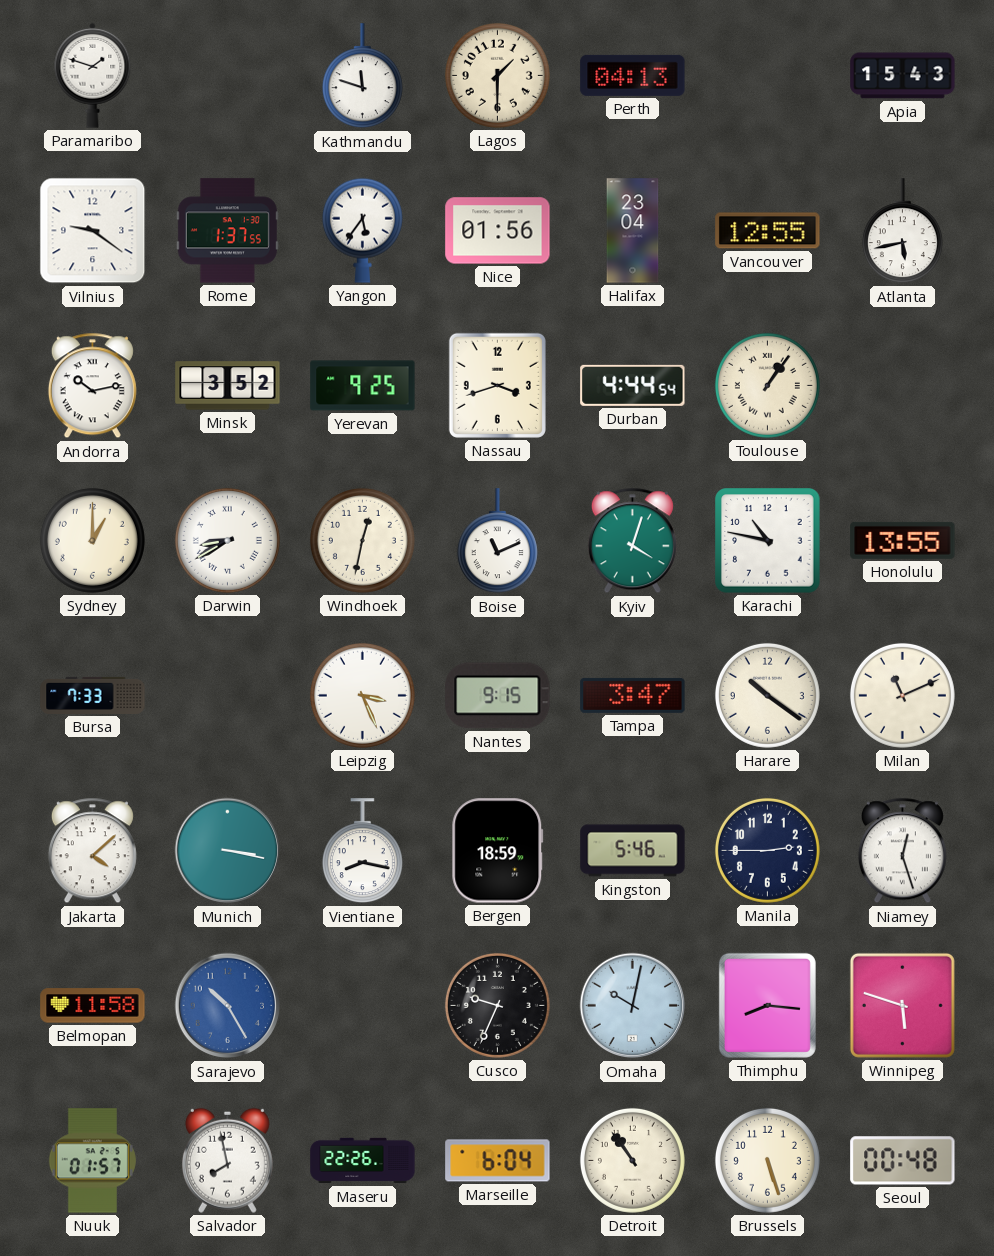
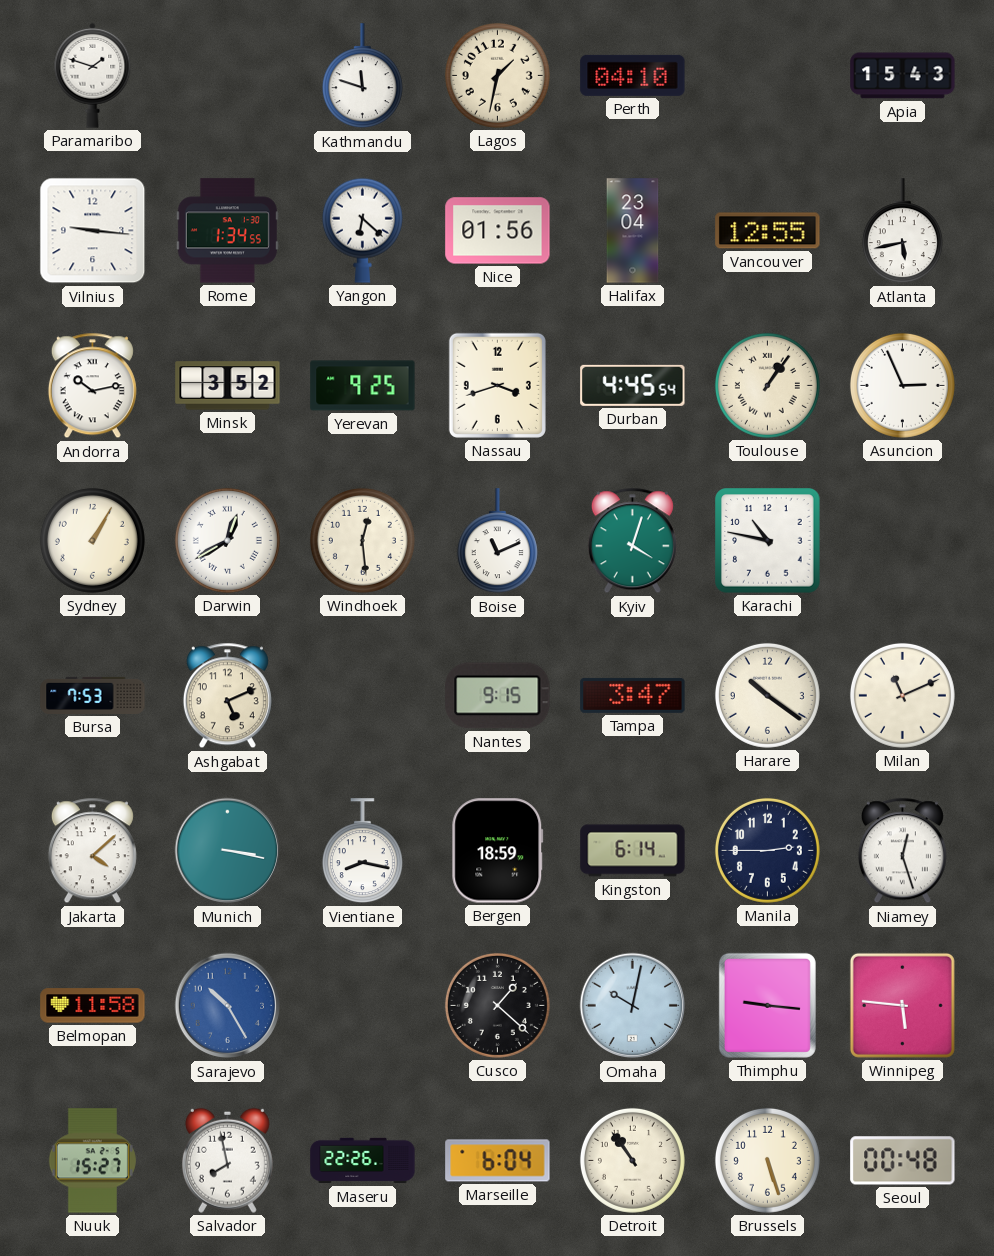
Lagos: 1:30 -> 1:32
Perth: 04:13 -> 04:10
Vilnius: 9:21 -> 9:16
Rome: 1:37 -> 1:34
Yangon: 5:36 -> 6:22
Durban: 4:44 -> 4:45
Asuncion: none -> 2:56
Sydney: 1:00 -> 1:05
Darwin: 8:40 -> 12:40
Windhoek: 12:32 -> 12:29
Honolulu: 13:55 -> none
Bursa: 7:33 -> 7:53
Ashgabat: none -> 5:11
Leipzig: 3:26 -> none
Kingston: 5:46 -> 6:14
Cusco: 9:34 -> 1:22
Thimphu: 8:16 -> 9:16
Winnipeg: 5:48 -> 5:46
Nuuk: 01:57 -> 15:27
